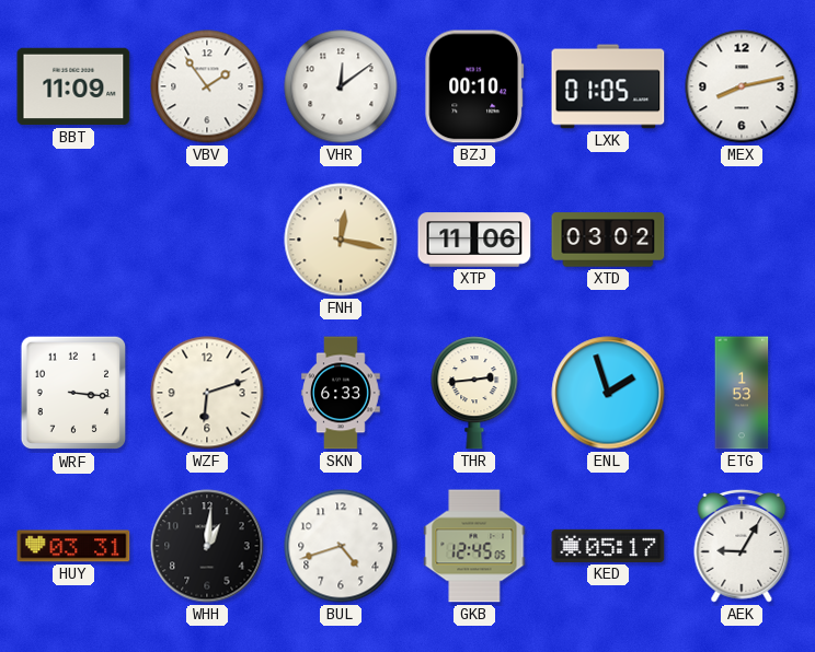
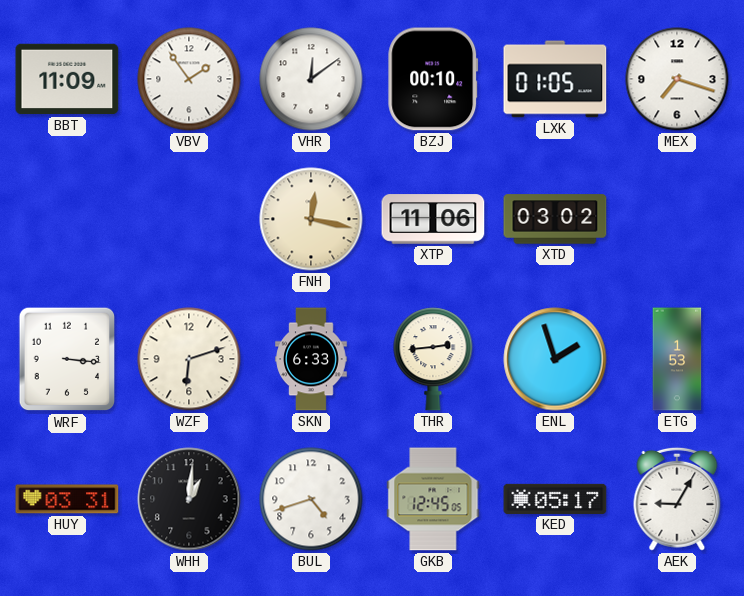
MEX: 8:13 -> 7:18
